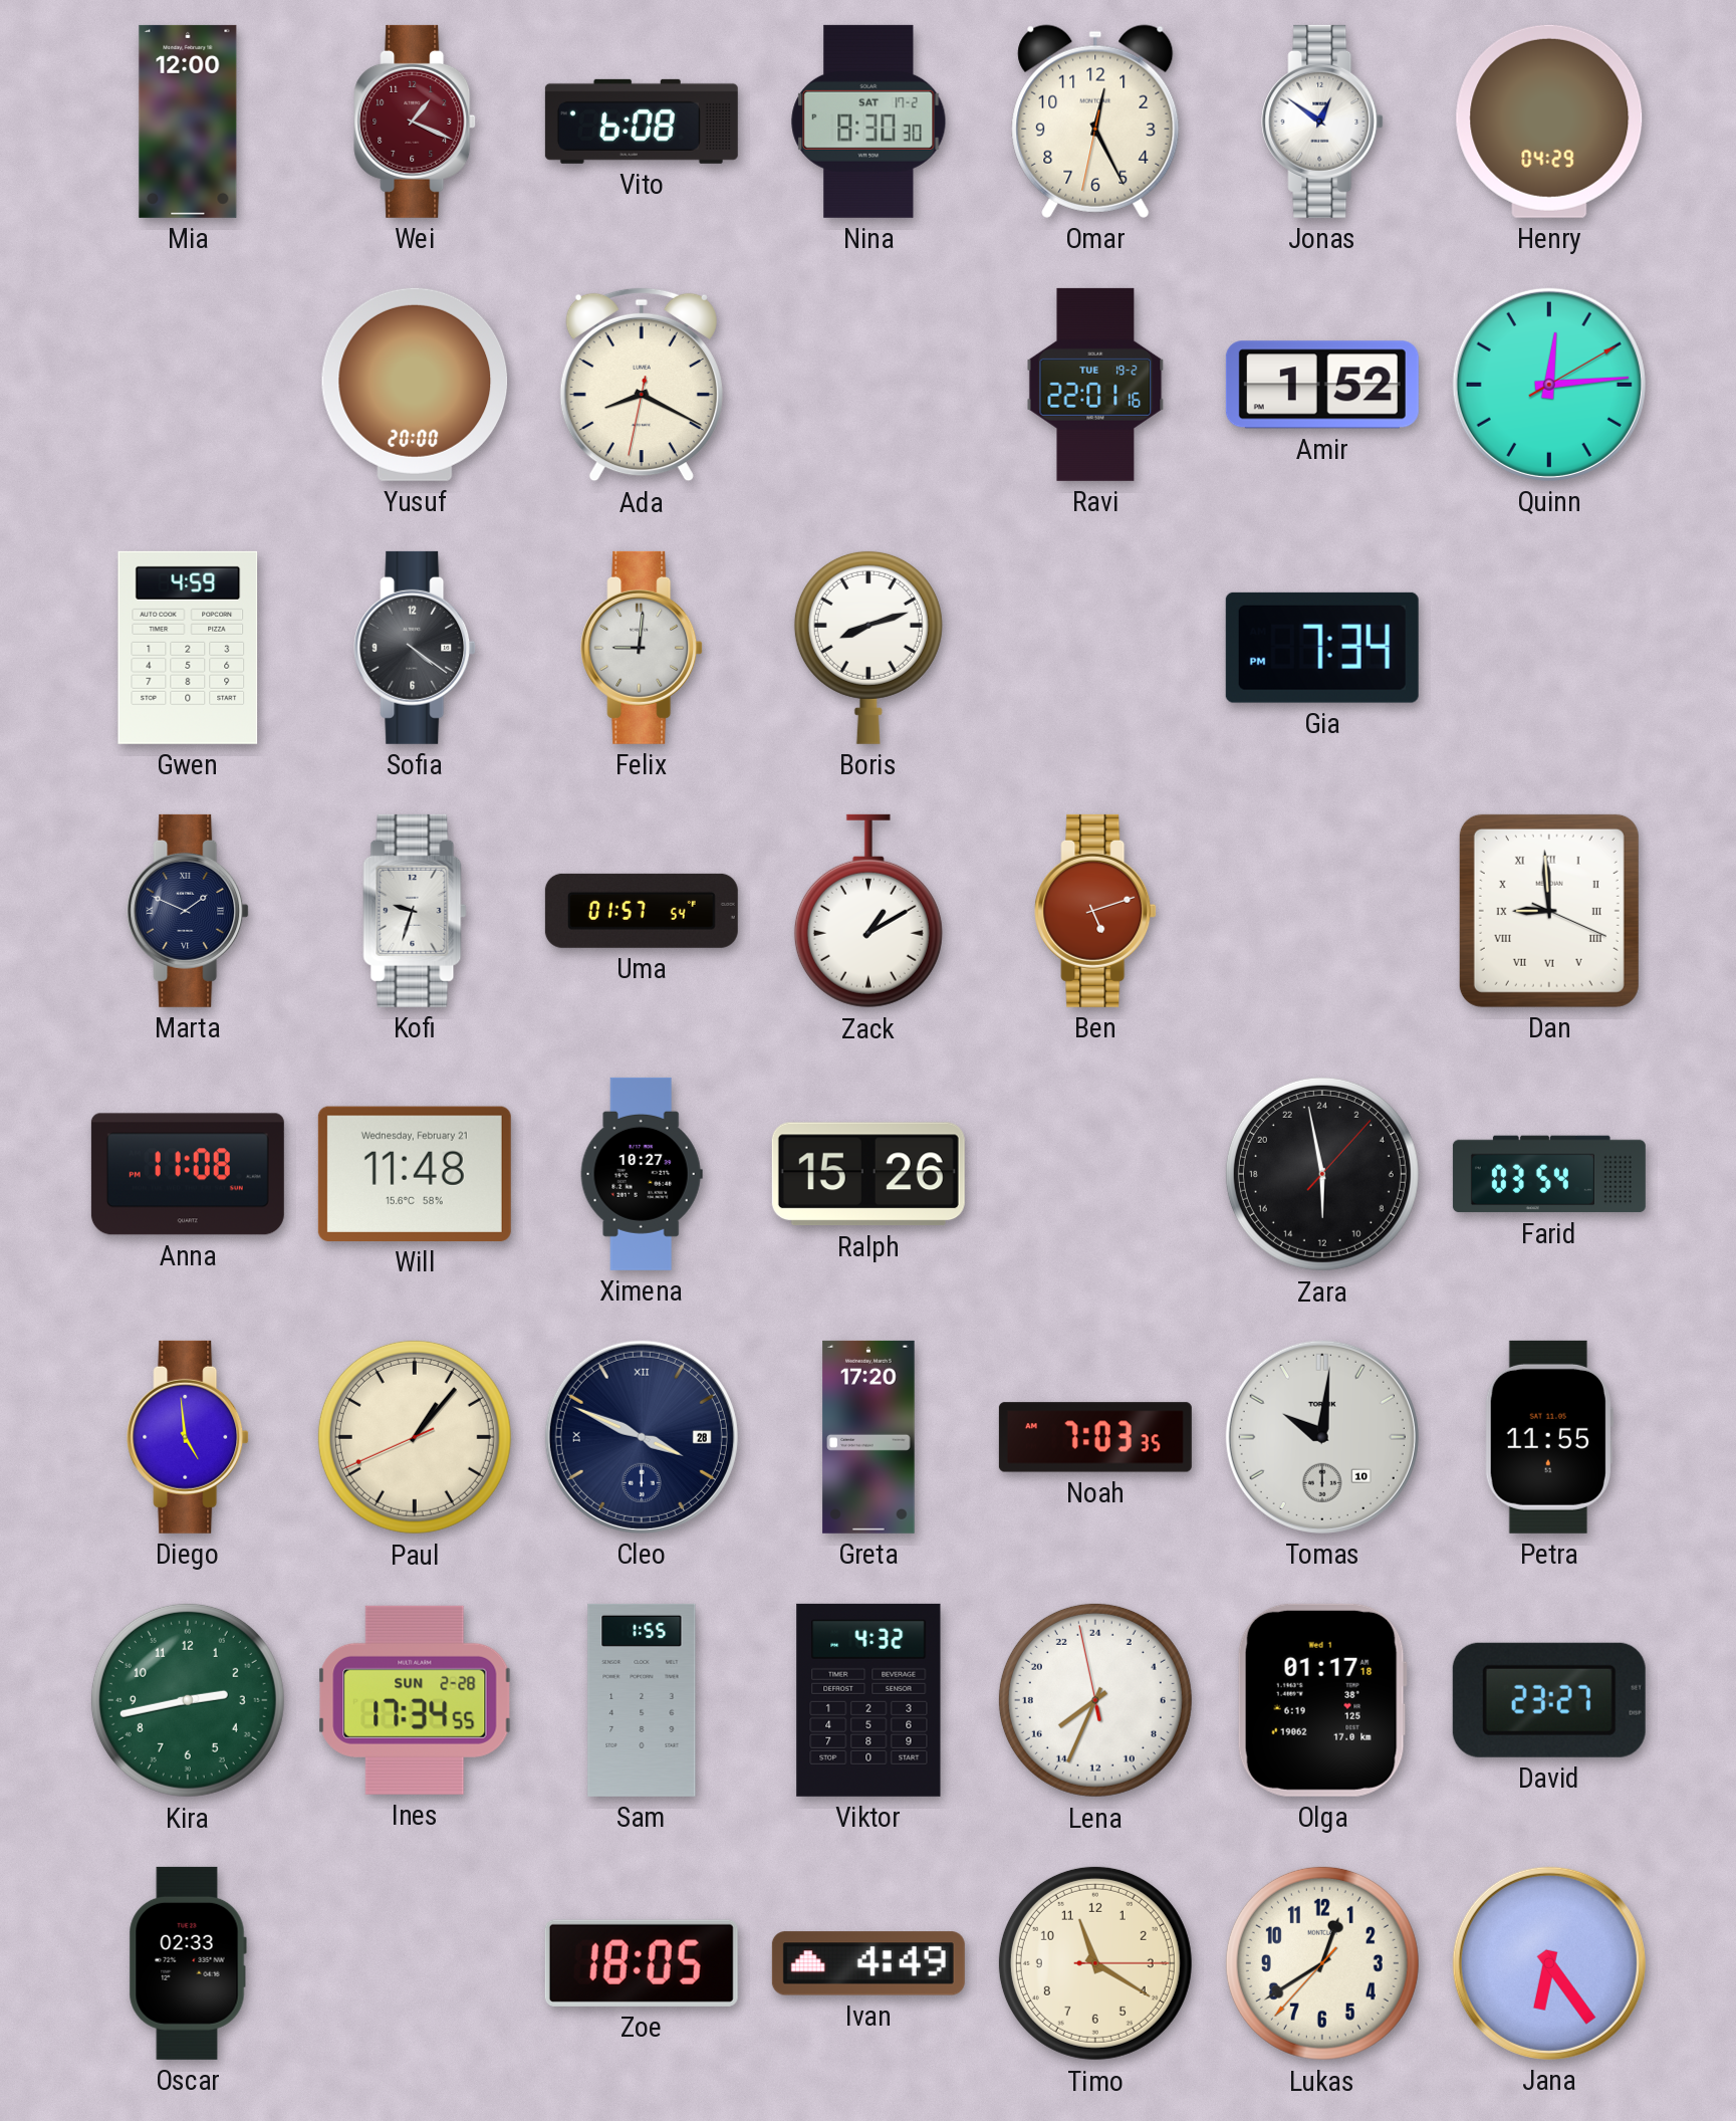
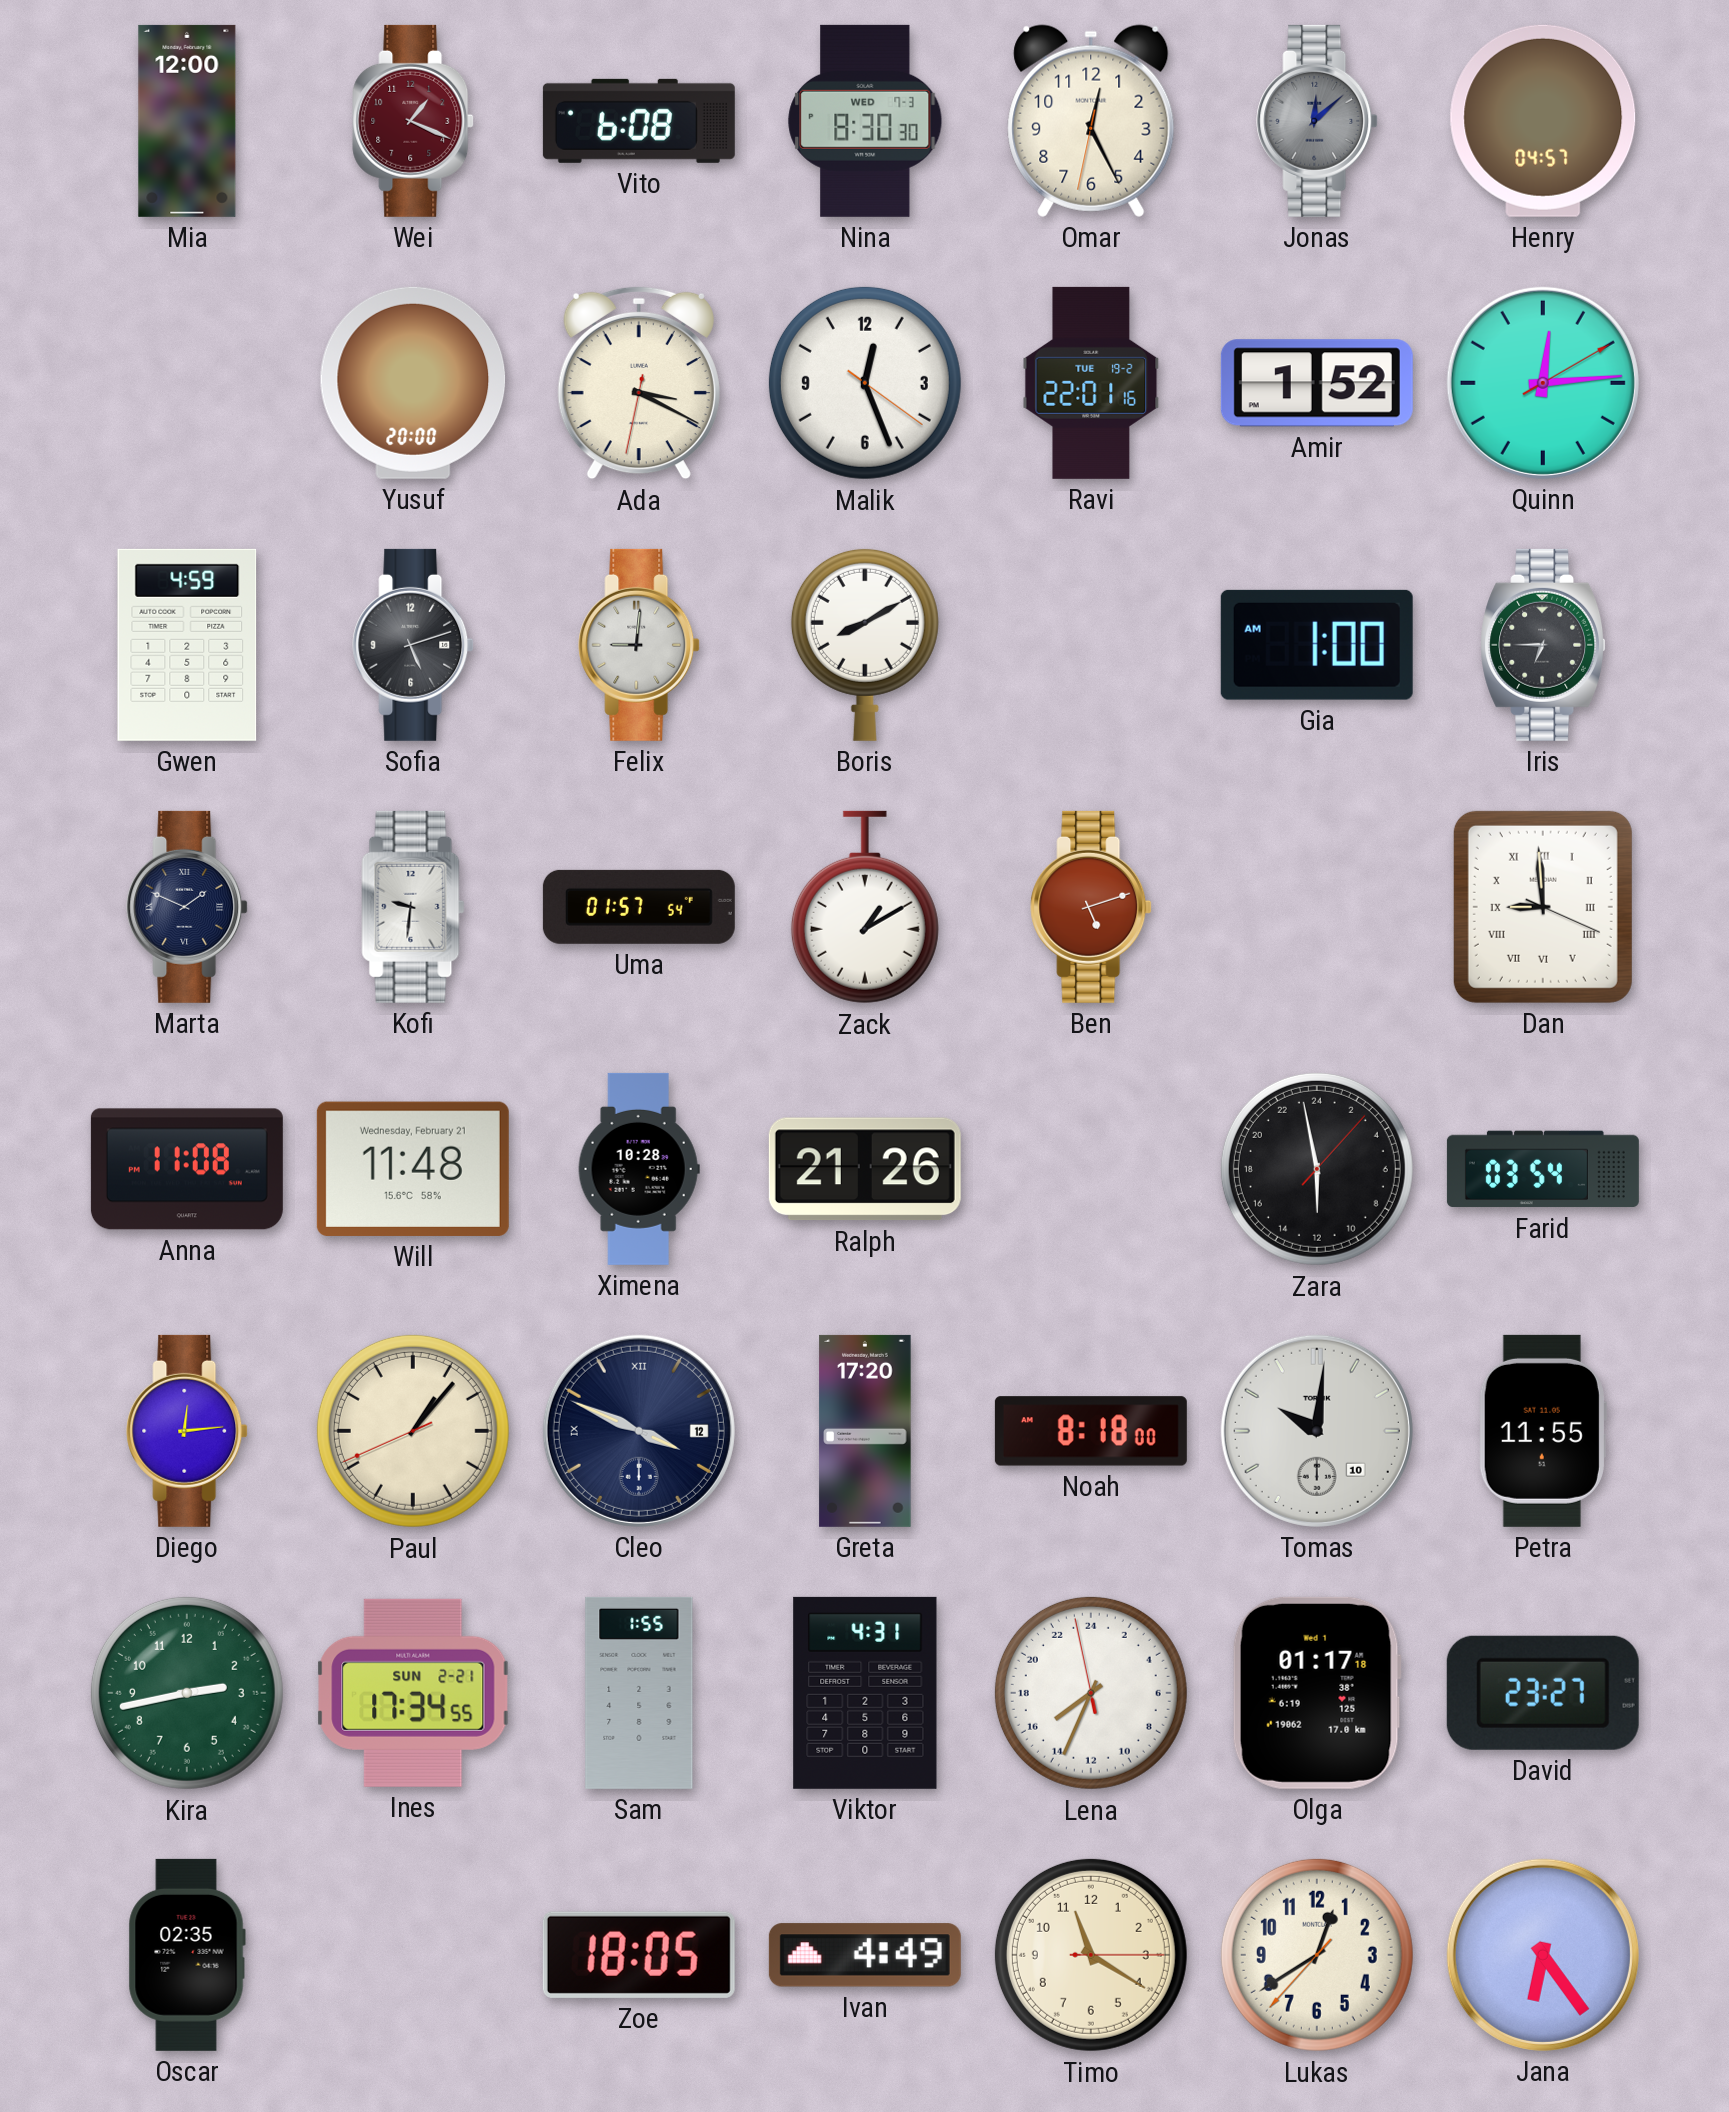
Nina date: SAT 17-2 -> WED 7-3
Jonas: 12:51 -> 12:08
Jonas dial: white -> grey
Henry: 04:29 -> 04:57
Ada: 8:19 -> 3:19
Malik: none -> 12:26
Sofia: 4:21 -> 5:12
Boris: 8:12 -> 8:10
Gia: 7:34 -> 1:00
Iris: none -> 6:45
Kofi: 9:33 -> 9:31
Ximena: 10:27 -> 10:28
Ralph: 15:26 -> 21:26
Diego: 4:59 -> 12:14
Cleo date: 28 -> 12
Noah: 7:03 -> 8:18
Ines date: SUN 2-28 -> SUN 2-21
Viktor: 4:32 -> 4:31
Oscar: 02:33 -> 02:35
